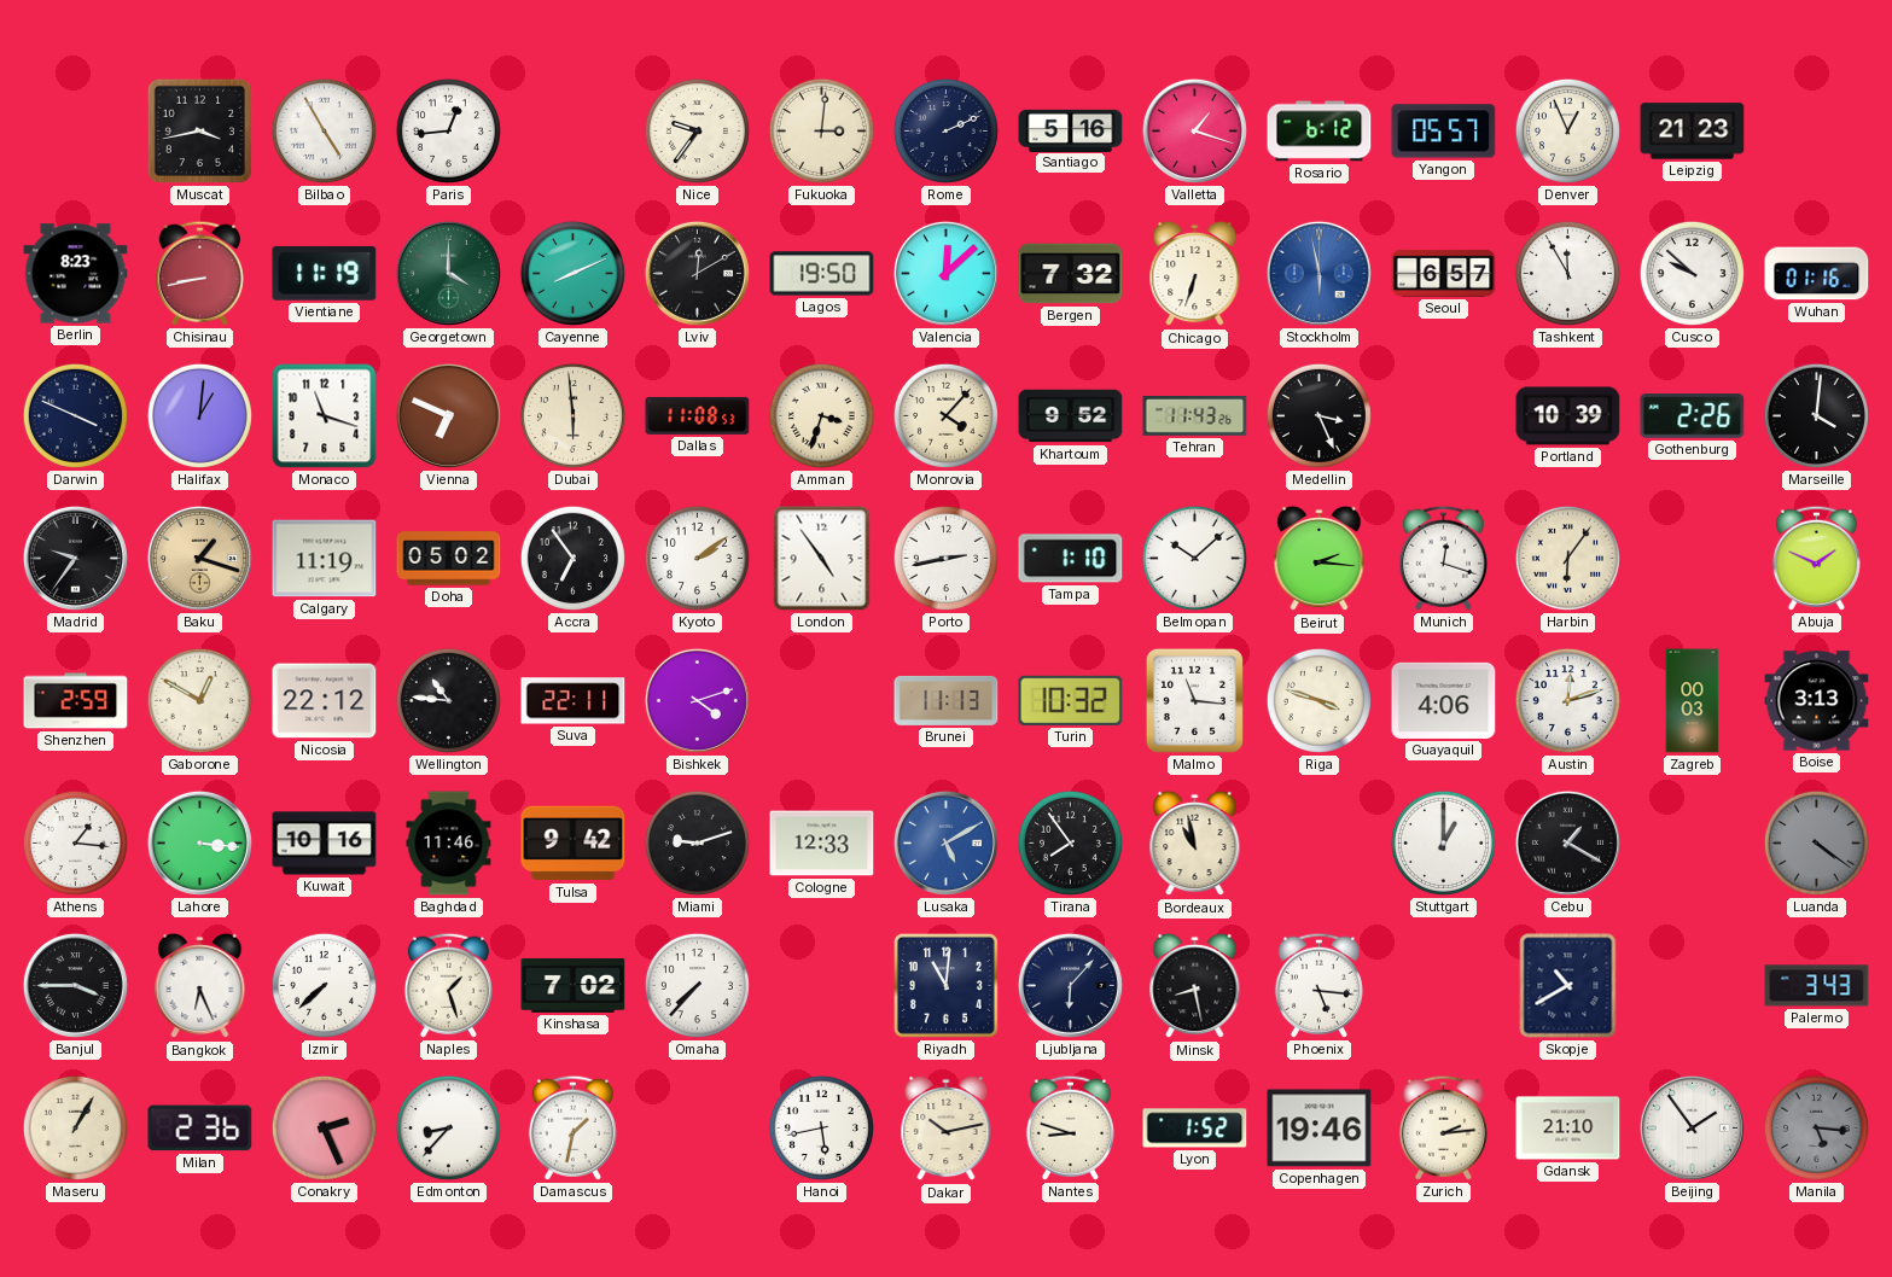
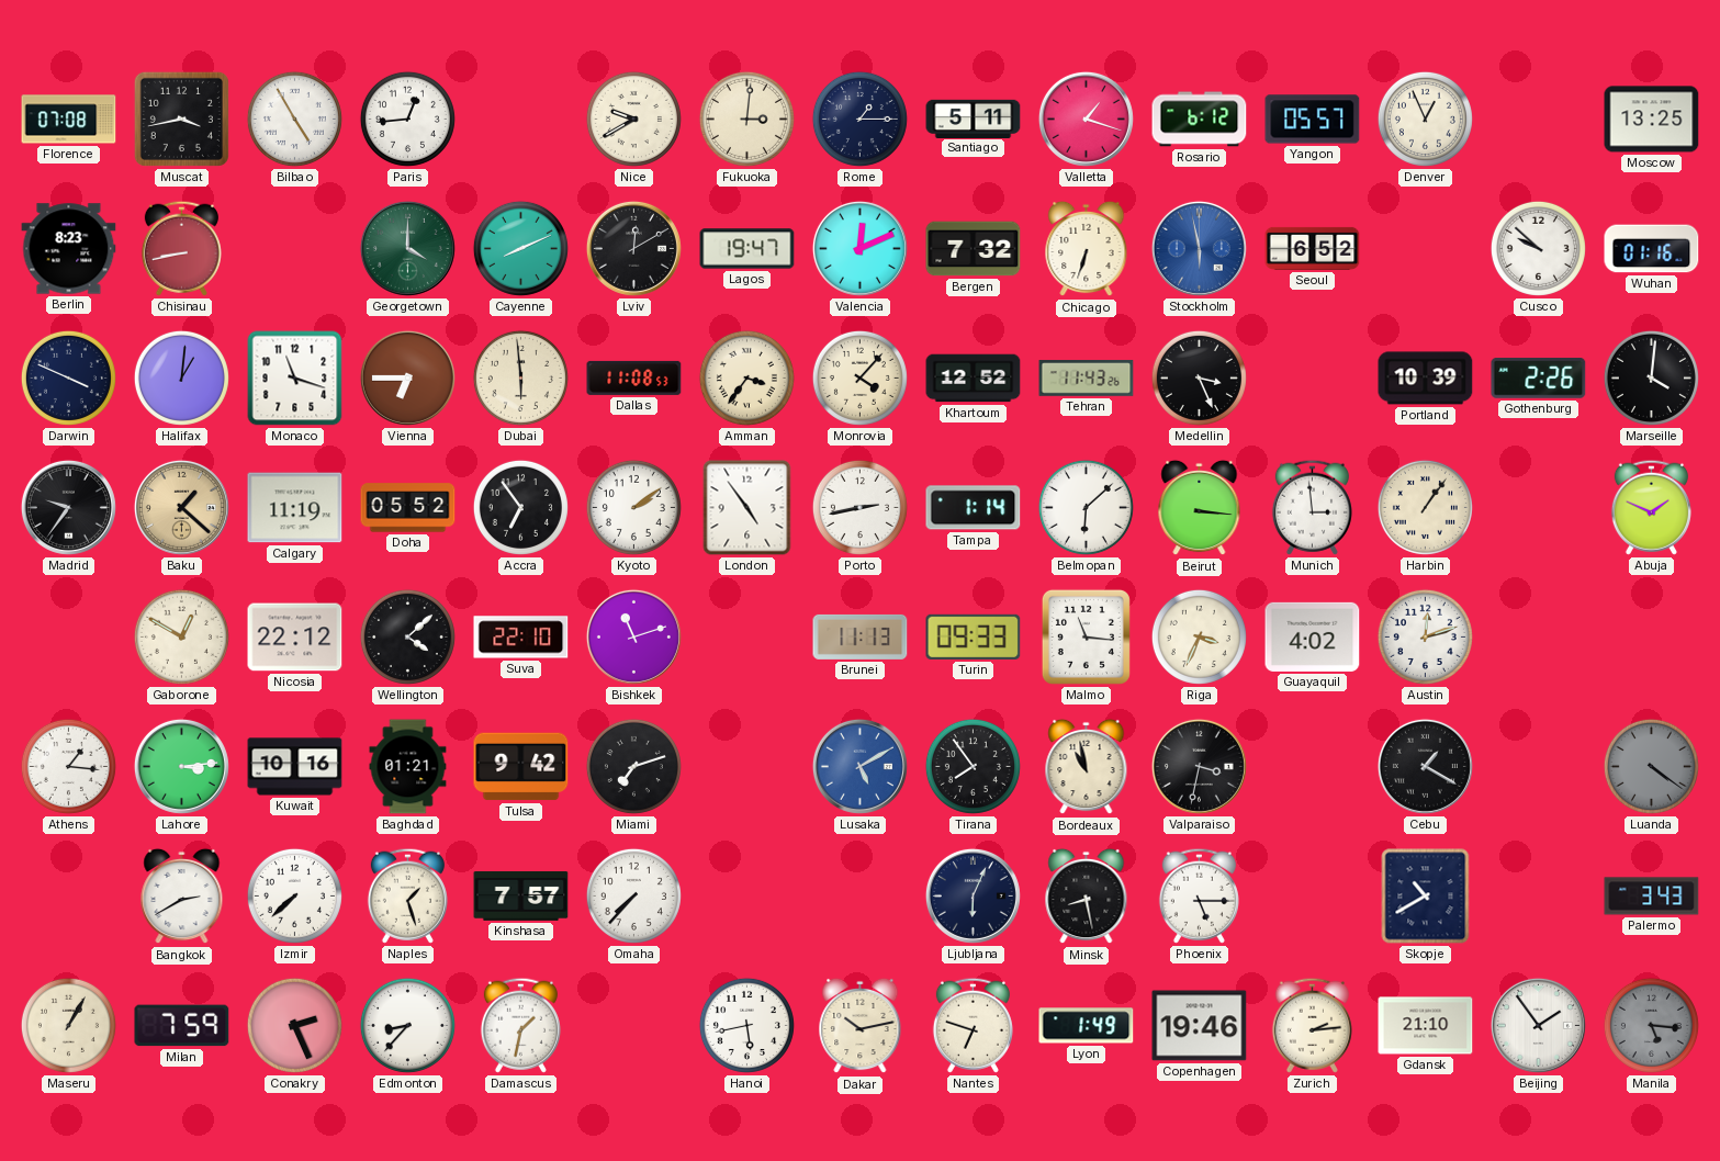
Florence: none -> 07:08
Nice: 9:36 -> 9:40
Rome: 2:11 -> 1:15
Santiago: 5:16 -> 5:11
Leipzig: 21:23 -> none
Moscow: none -> 13:25
Vientiane: 11:19 -> none
Lagos: 19:50 -> 19:47
Valencia: 12:08 -> 12:11
Seoul: 6:57 -> 6:52
Tashkent: 11:55 -> none
Vienna: 6:49 -> 6:45
Amman: 3:33 -> 3:36
Khartoum: 9:52 -> 12:52
Baku: 1:18 -> 1:22
Doha: 05:02 -> 05:52
Tampa: 1:10 -> 1:14
Belmopan: 10:08 -> 6:08
Beirut: 2:16 -> 3:16
Munich: 12:18 -> 2:59
Harbin: 6:06 -> 1:06
Shenzhen: 2:59 -> none
Wellington: 10:46 -> 4:08
Suva: 22:11 -> 22:10
Bishkek: 4:12 -> 11:12
Turin: 10:32 -> 09:33
Riga: 3:48 -> 3:34
Guayaquil: 4:06 -> 4:02
Zagreb: 00:03 -> none
Boise: 3:13 -> none
Lahore: 3:16 -> 3:14
Baghdad: 11:46 -> 01:21
Miami: 9:12 -> 7:12
Cologne: 12:33 -> none
Valparaiso: none -> 3:32
Stuttgart: 1:00 -> none
Banjul: 3:45 -> none
Bangkok: 6:26 -> 2:40
Kinshasa: 7:02 -> 7:57
Riyadh: 11:01 -> none
Ljubljana: 6:07 -> 6:04
Phoenix: 5:16 -> 5:15
Milan: 2:36 -> 7:59
Nantes: 8:48 -> 6:48
Lyon: 1:52 -> 1:49
